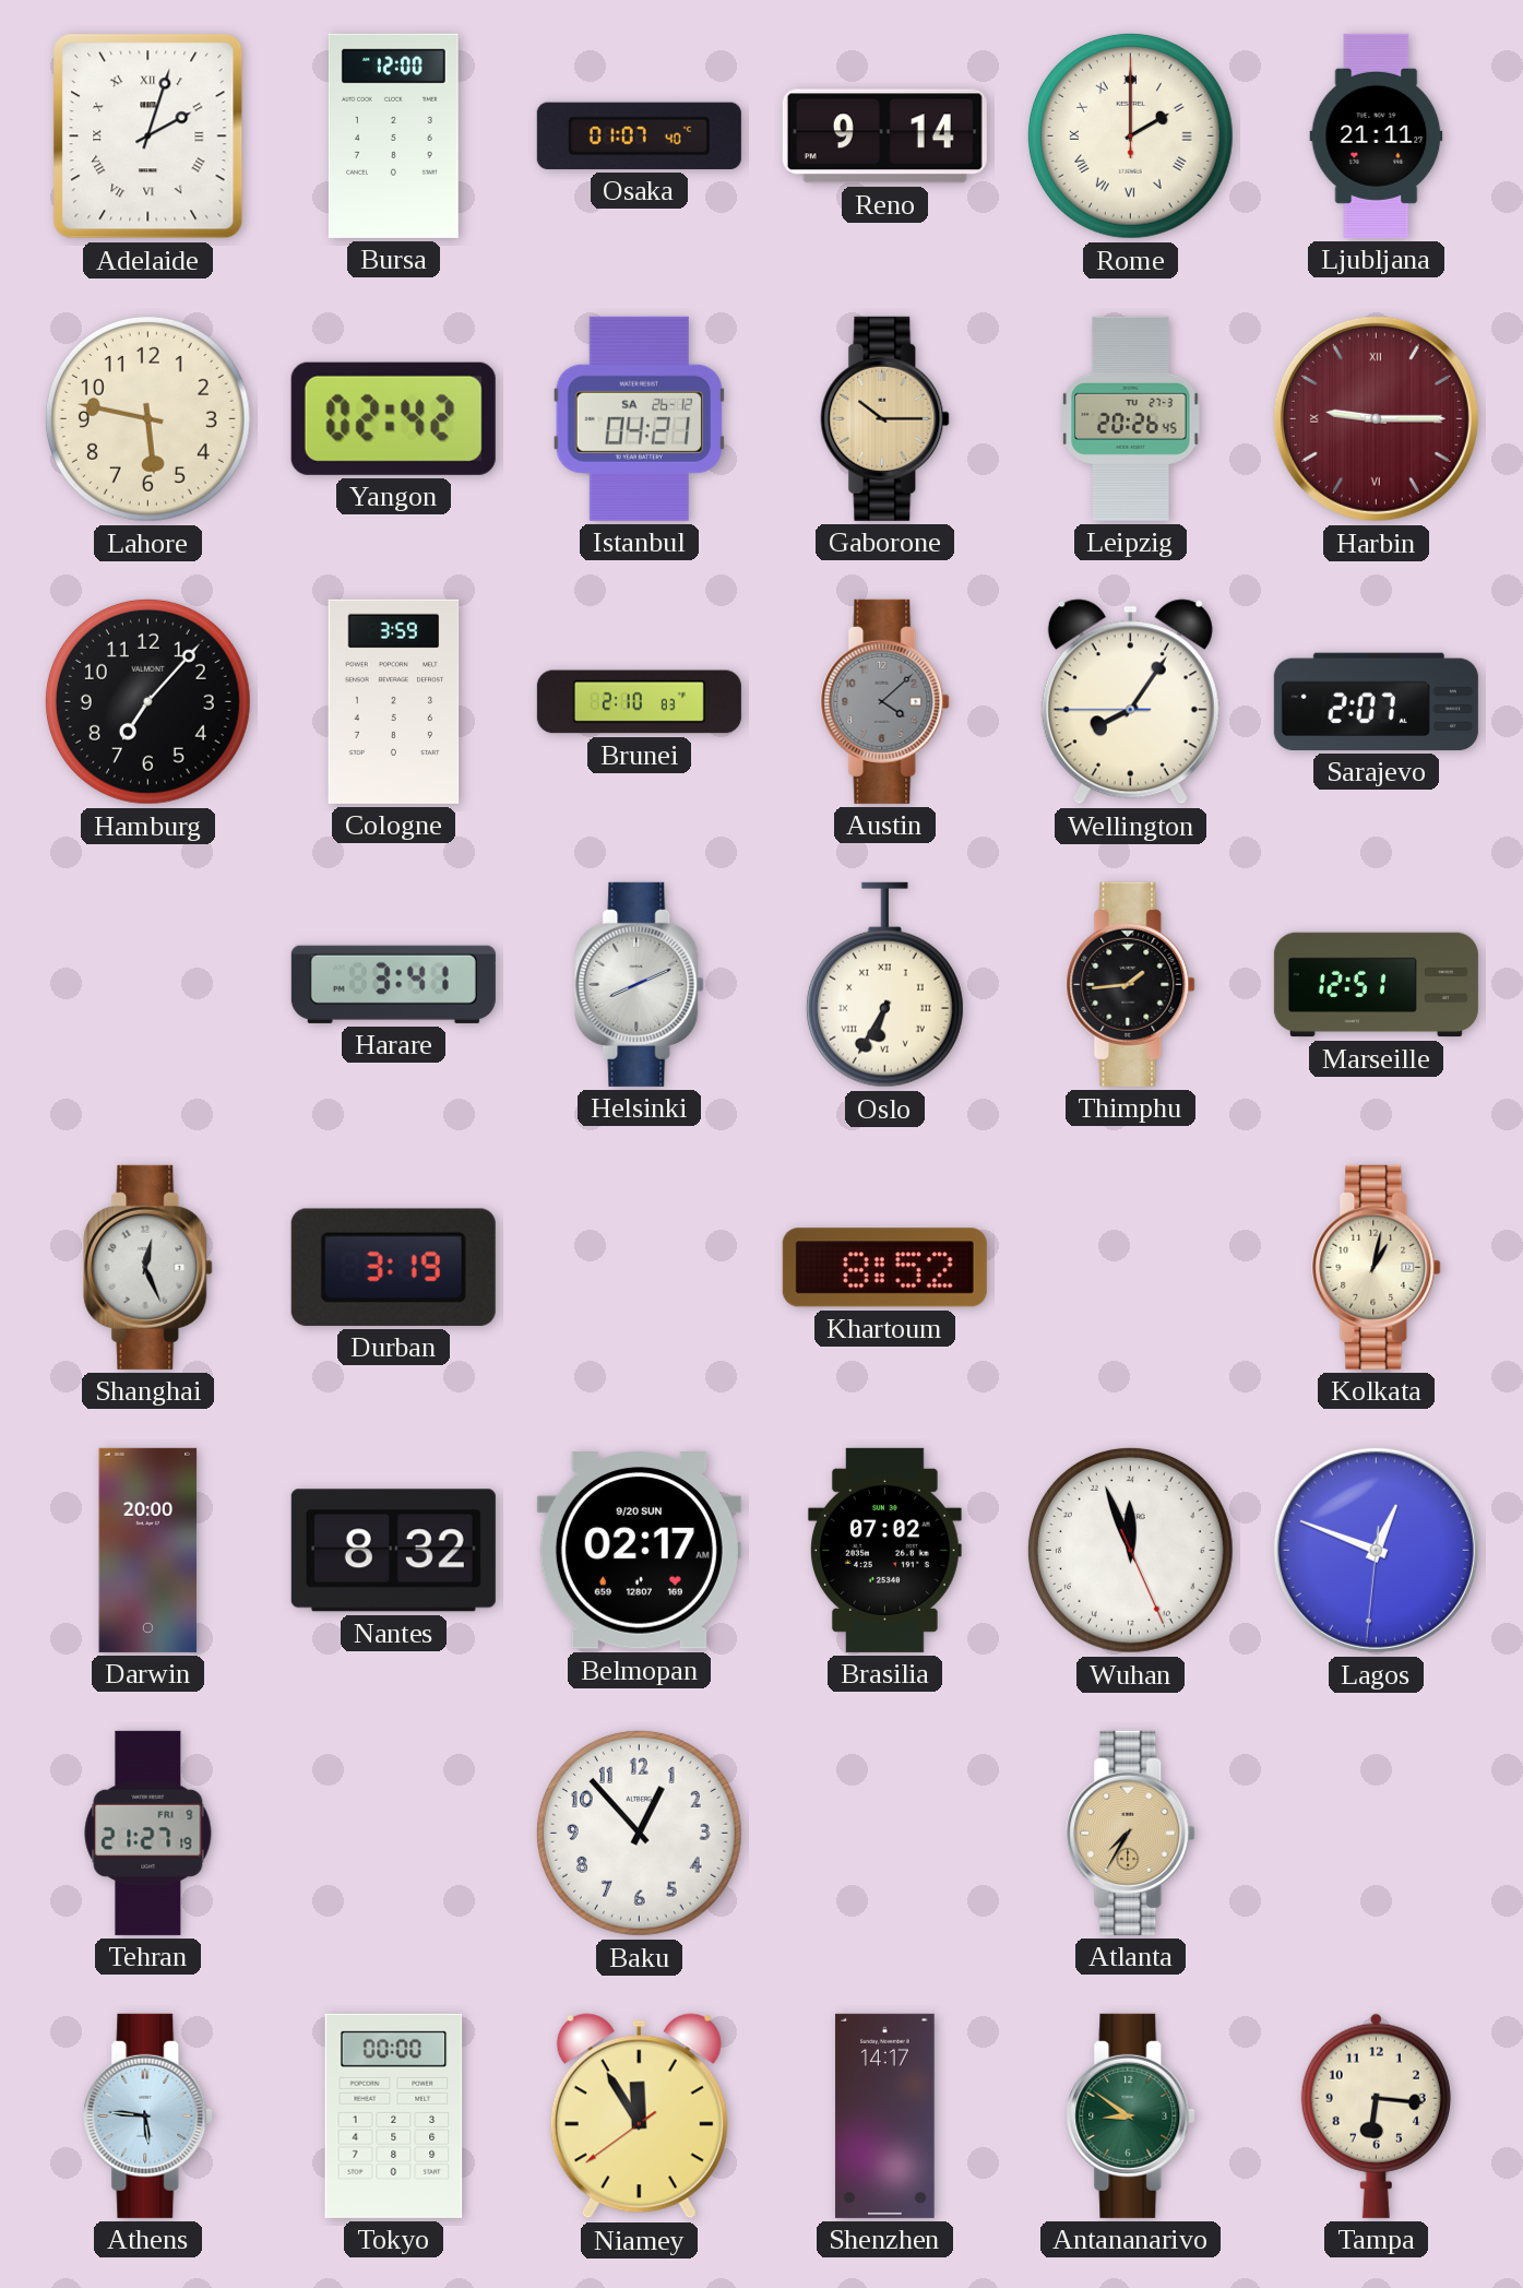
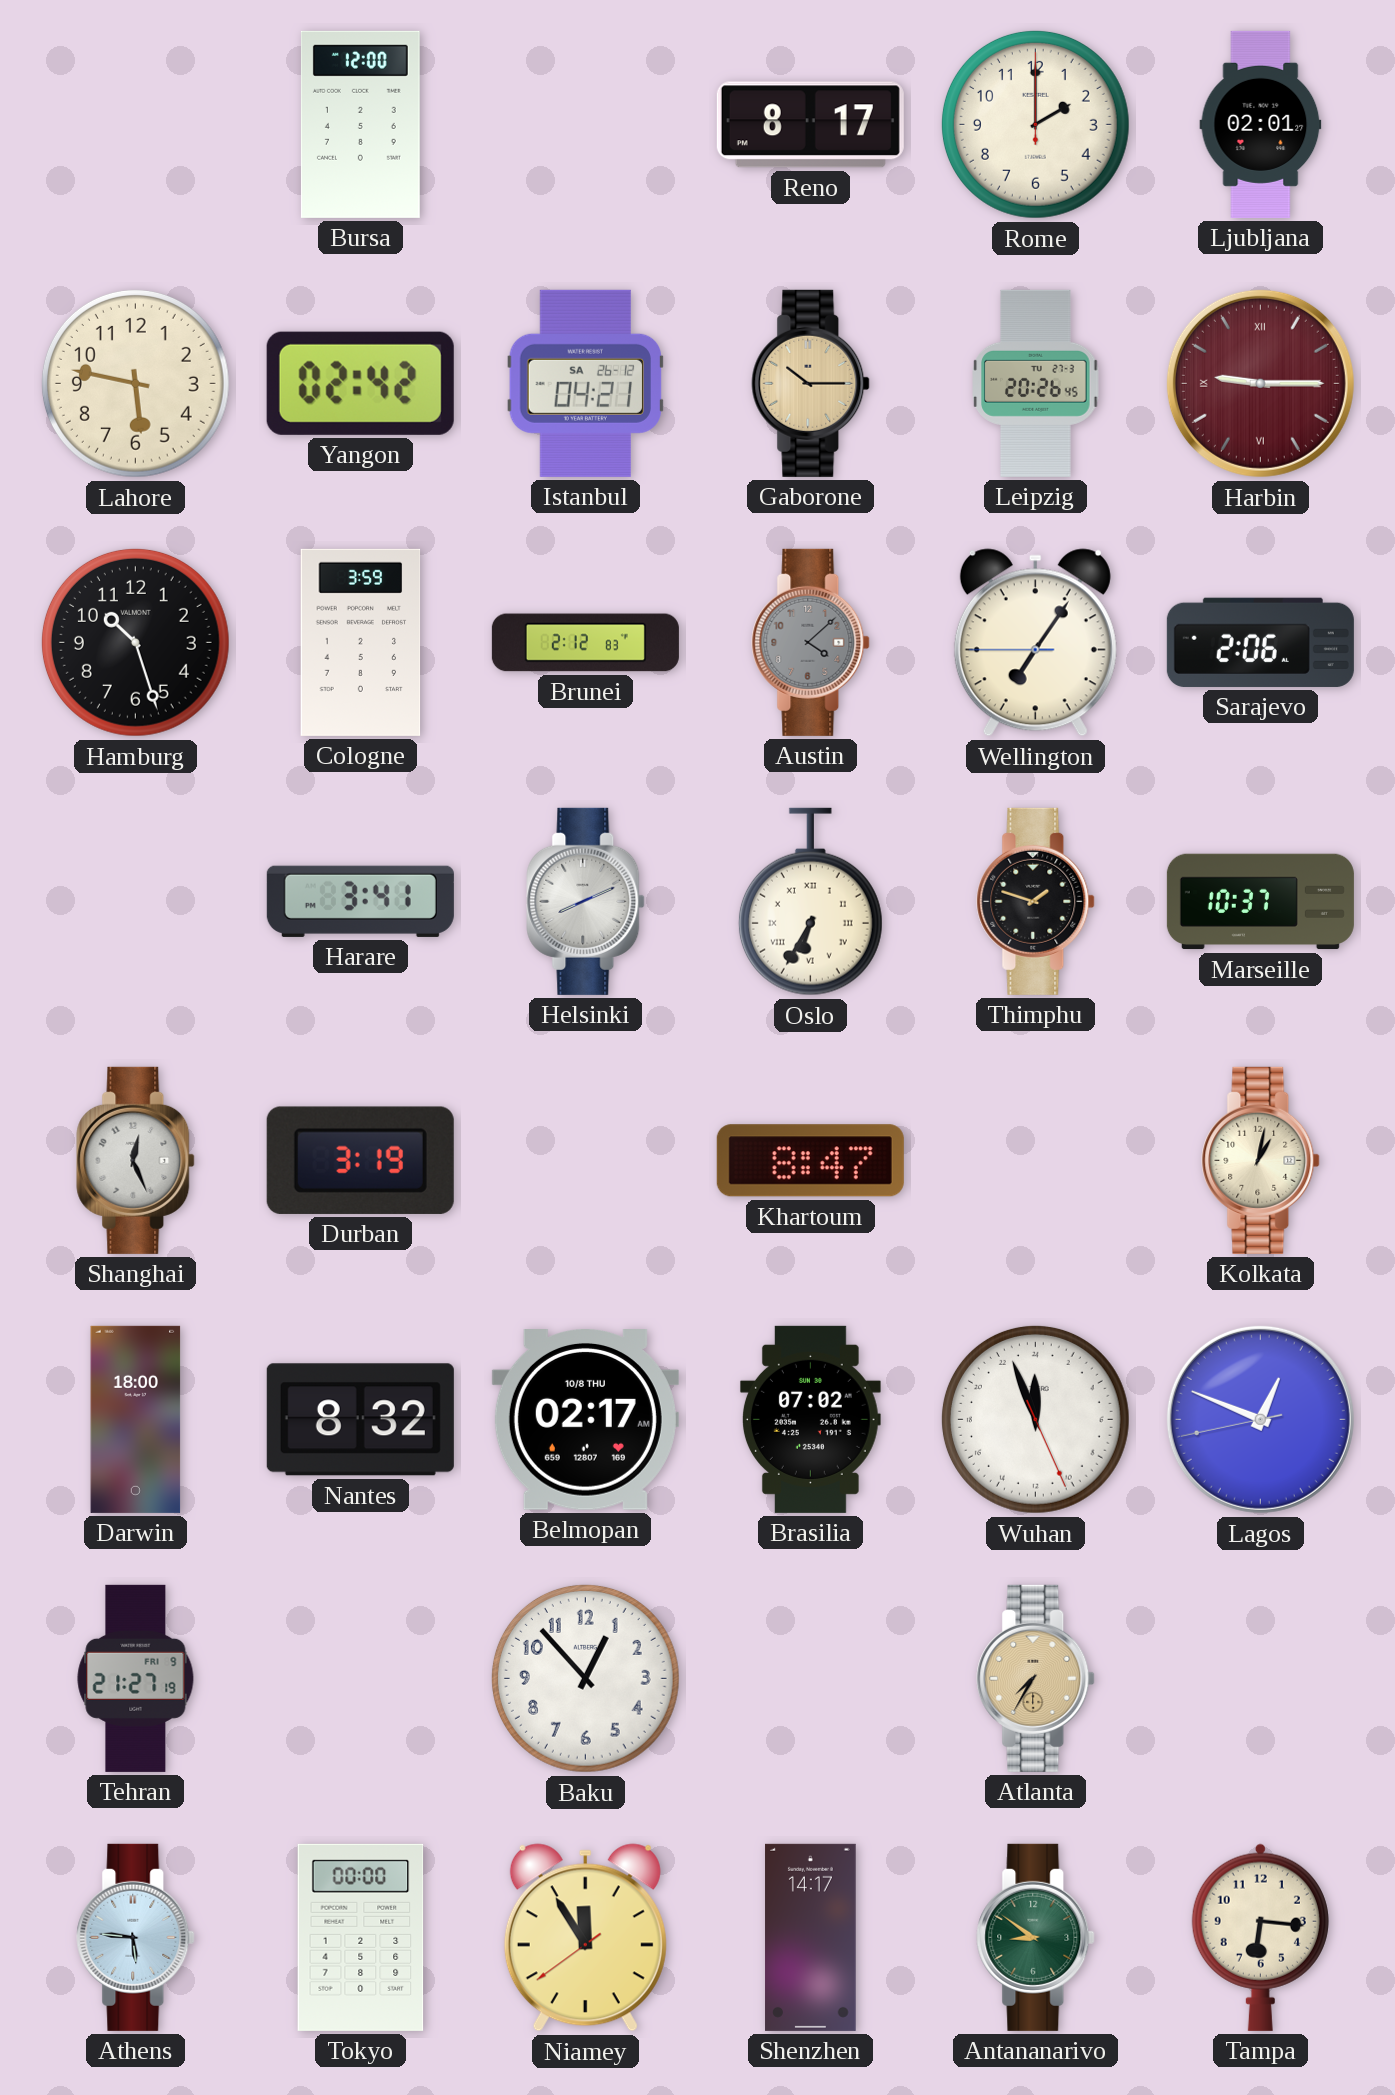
Adelaide: 2:03 -> none
Osaka: 01:07 -> none
Reno: 9:14 -> 8:17
Rome numerals: Roman -> Arabic
Ljubljana: 21:11 -> 02:01
Hamburg: 7:07 -> 10:27
Brunei: 2:10 -> 2:12
Wellington: 8:05 -> 7:05
Sarajevo: 2:07 -> 2:06
Thimphu: 1:44 -> 1:48
Marseille: 12:51 -> 10:37
Khartoum: 8:52 -> 8:47
Darwin: 20:00 -> 18:00
Belmopan date: 9/20 SUN -> 10/8 THU
Lagos: 12:48:31 -> 12:48:43
